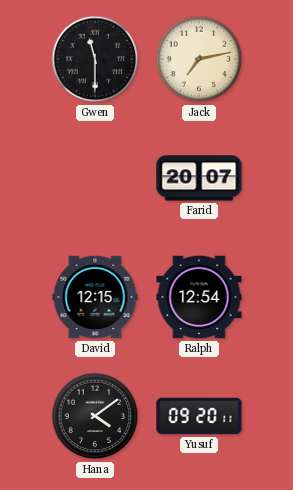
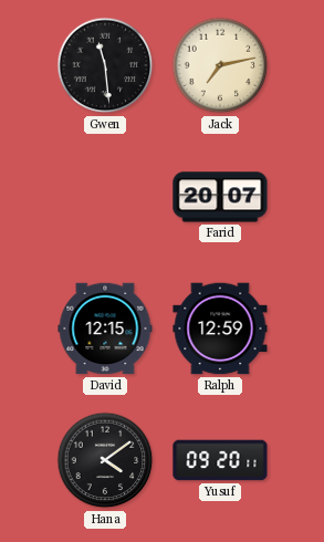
Gwen: 11:30 -> 11:29
Ralph: 12:54 -> 12:59
